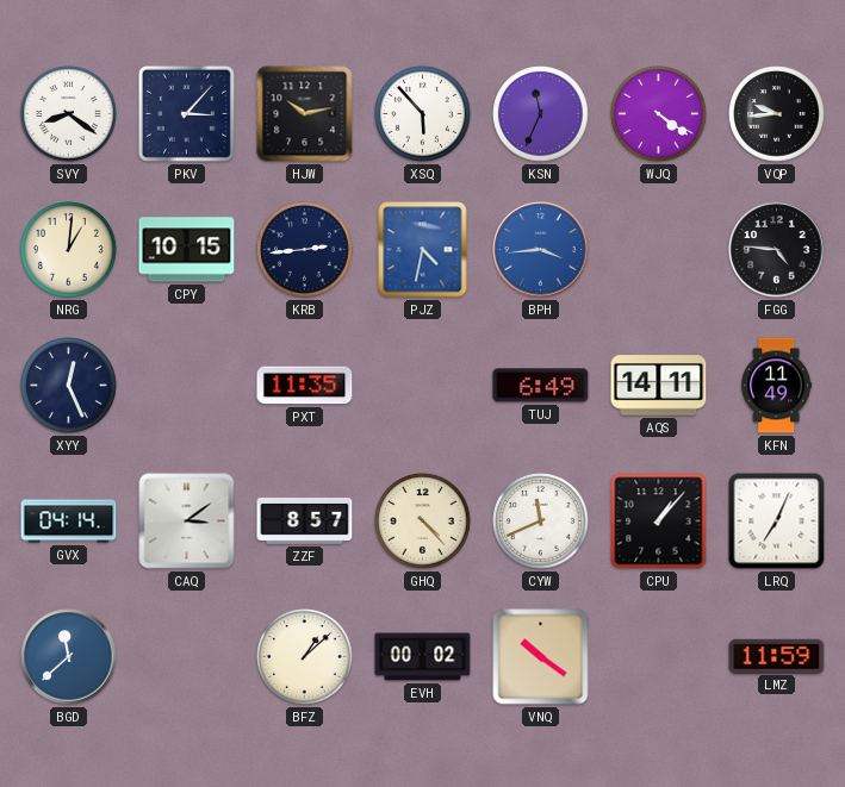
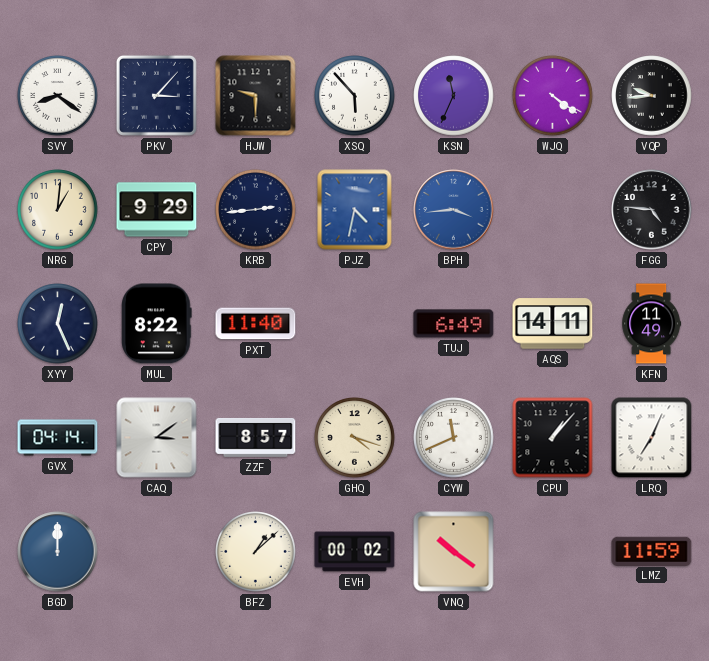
HJW: 10:13 -> 9:30
CPY: 10:15 -> 9:29
MUL: none -> 8:22
PXT: 11:35 -> 11:40
GHQ: 4:23 -> 4:18
BGD: 11:38 -> 12:00
